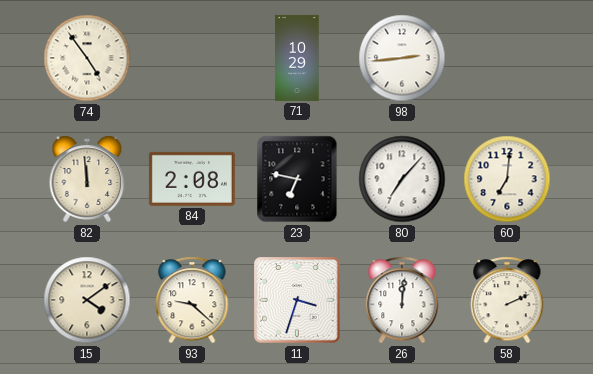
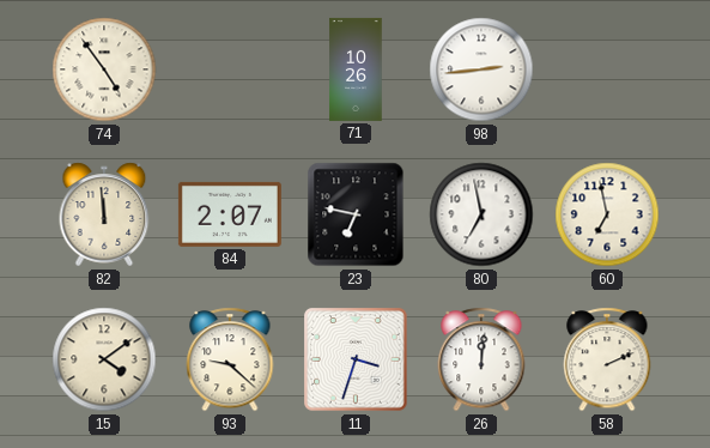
71: 10:29 -> 10:26
84: 2:08 -> 2:07
80: 7:07 -> 6:58
60: 7:01 -> 6:58
